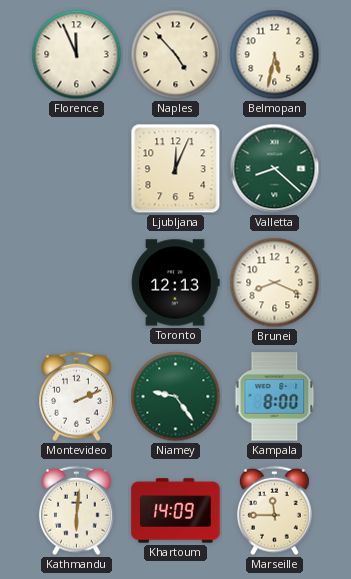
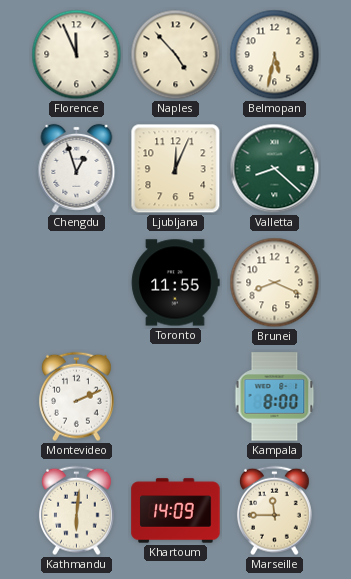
Chengdu: none -> 12:57
Toronto: 12:13 -> 11:55
Niamey: 9:24 -> none
